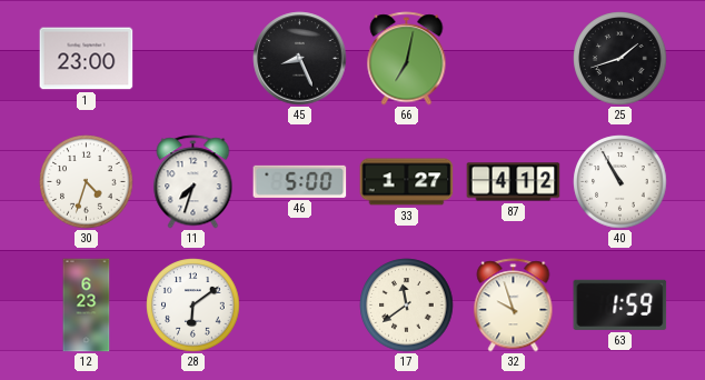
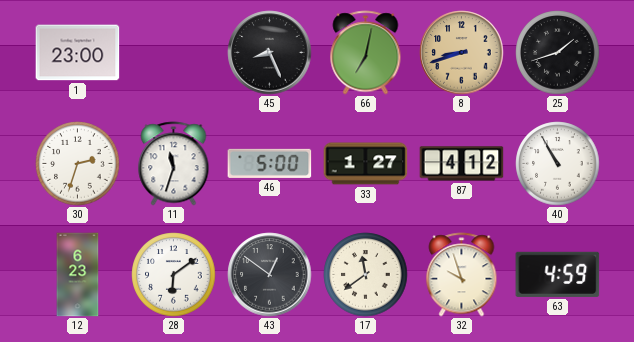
8: none -> 8:42
30: 4:33 -> 2:33
11: 7:33 -> 11:33
43: none -> 12:51
63: 1:59 -> 4:59
